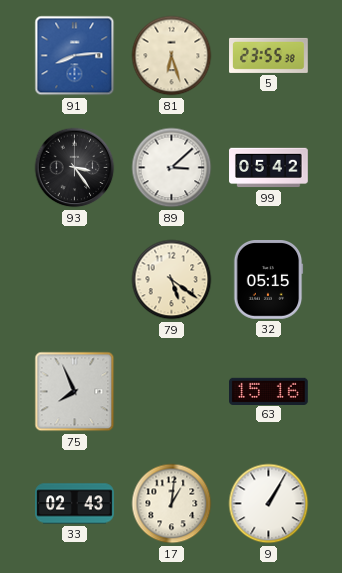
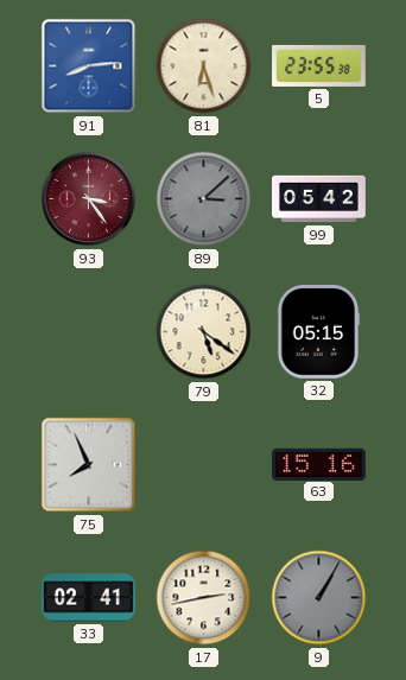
93 dial: black -> burgundy
89 dial: white -> grey
33: 02:43 -> 02:41
17: 1:01 -> 2:43
9 dial: white -> grey
